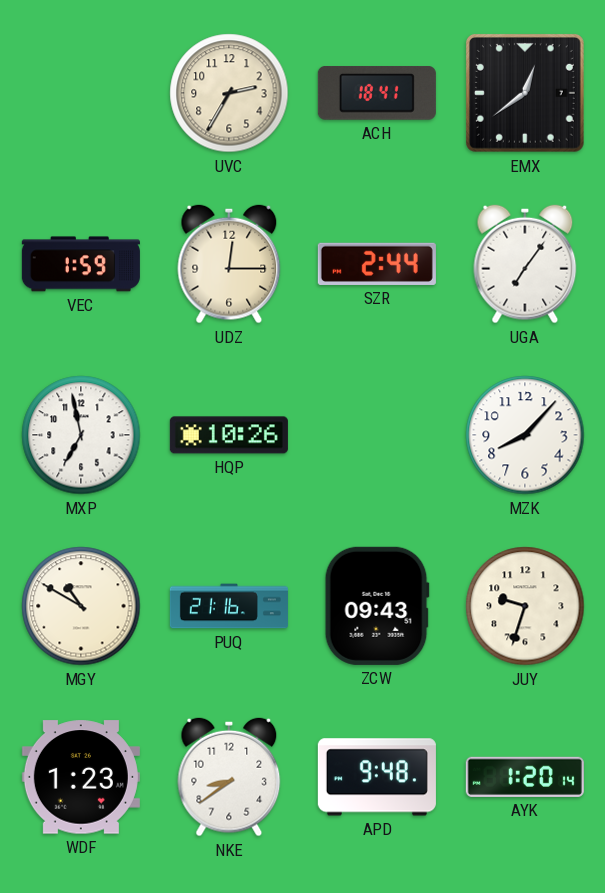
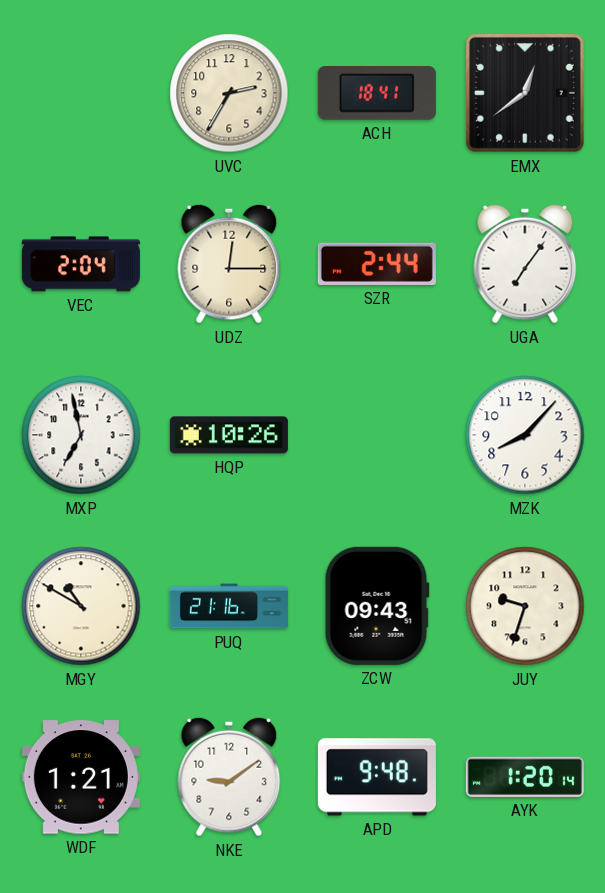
VEC: 1:59 -> 2:04
WDF: 1:23 -> 1:21
NKE: 8:39 -> 9:09
